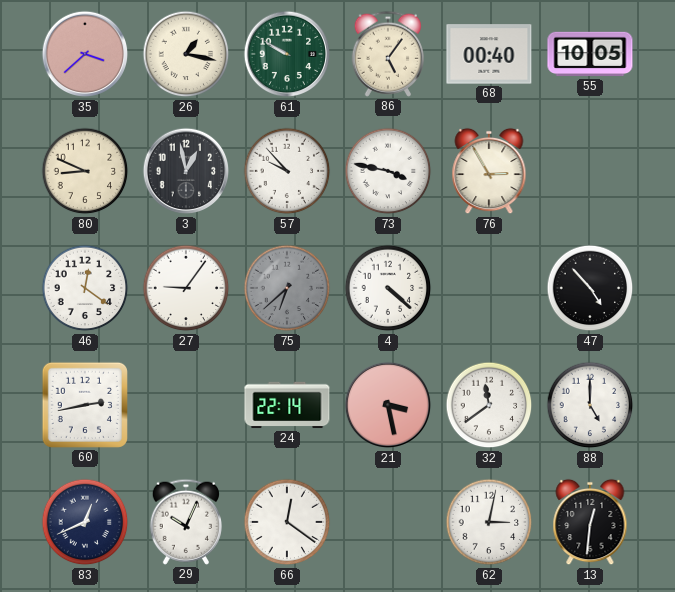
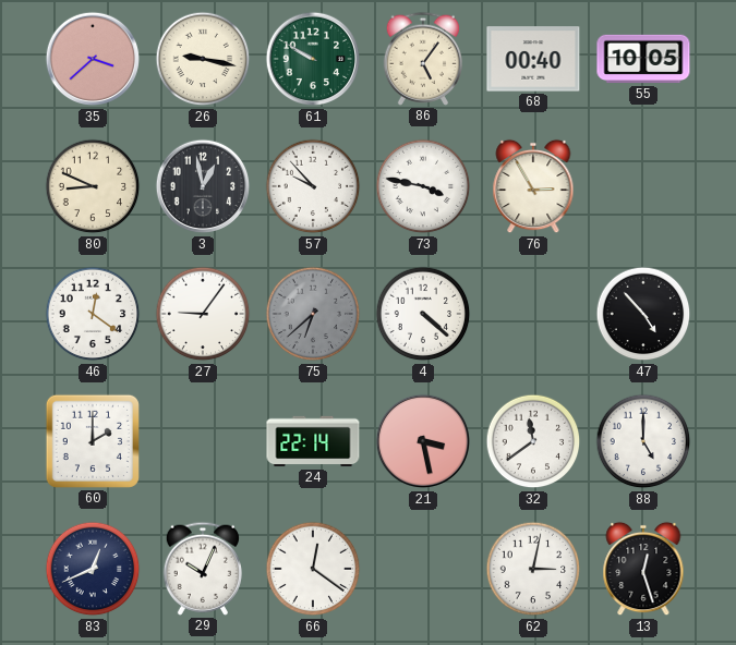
26: 1:17 -> 9:17
60: 2:43 -> 2:00
13: 12:31 -> 12:27
